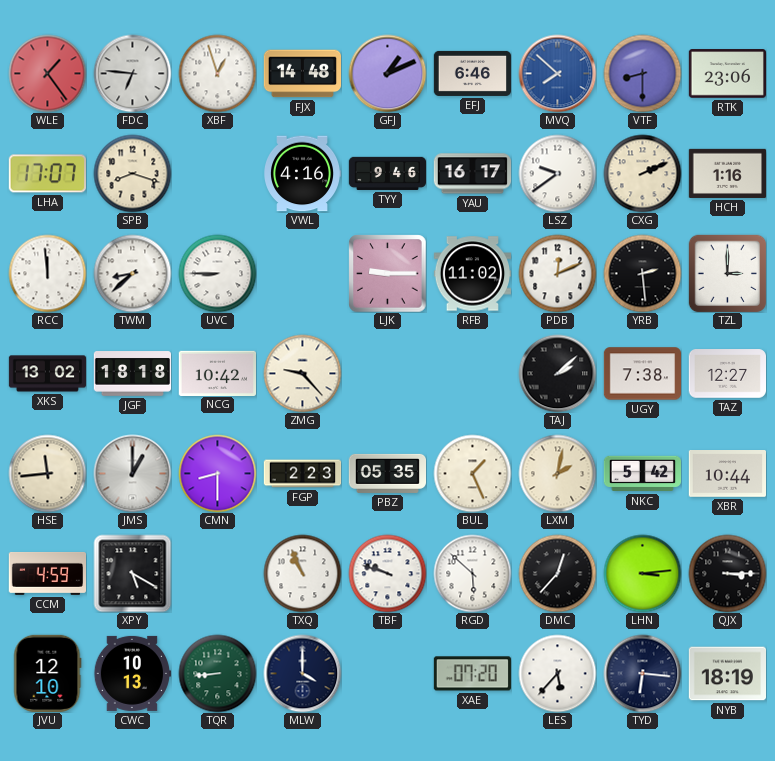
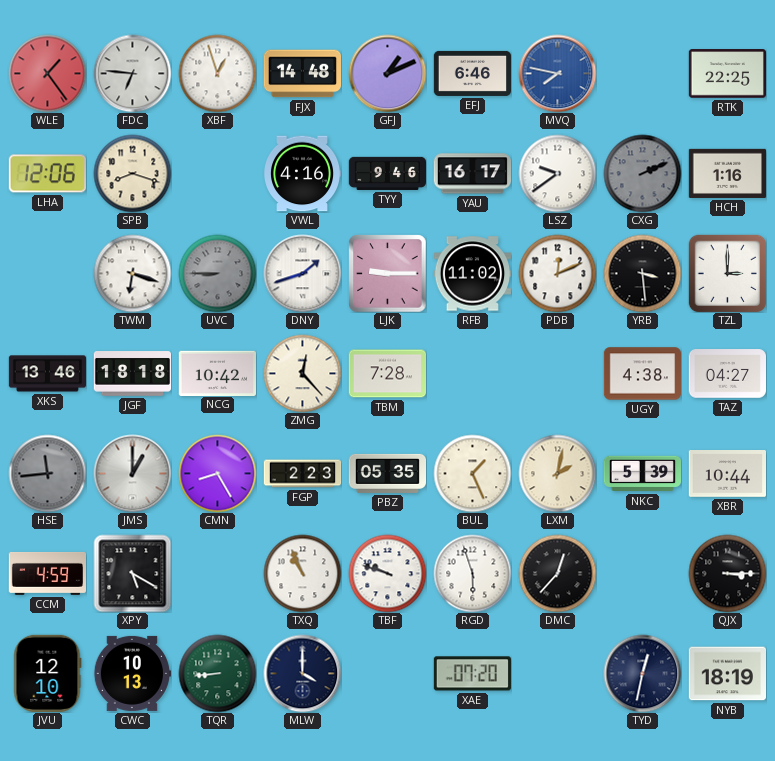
MVQ: 7:52 -> 7:47
VTF: 8:30 -> none
RTK: 23:06 -> 22:25
LHA: 17:07 -> 12:06
CXG dial: cream -> grey
RCC: 11:59 -> none
TWM: 8:38 -> 6:18
UVC dial: white -> grey
DNY: none -> 1:42
YRB: 2:29 -> 3:29
XKS: 13:02 -> 13:46
ZMG: 9:23 -> 12:23
TBM: none -> 7:28
TAJ: 2:08 -> none
UGY: 7:38 -> 4:38
TAZ: 12:27 -> 04:27
HSE dial: cream -> grey
CMN: 8:30 -> 8:25
NKC: 5:42 -> 5:39
RGD: 5:52 -> 5:57
LHN: 3:14 -> none
LES: 5:37 -> none
TYD: 6:16 -> 12:32
